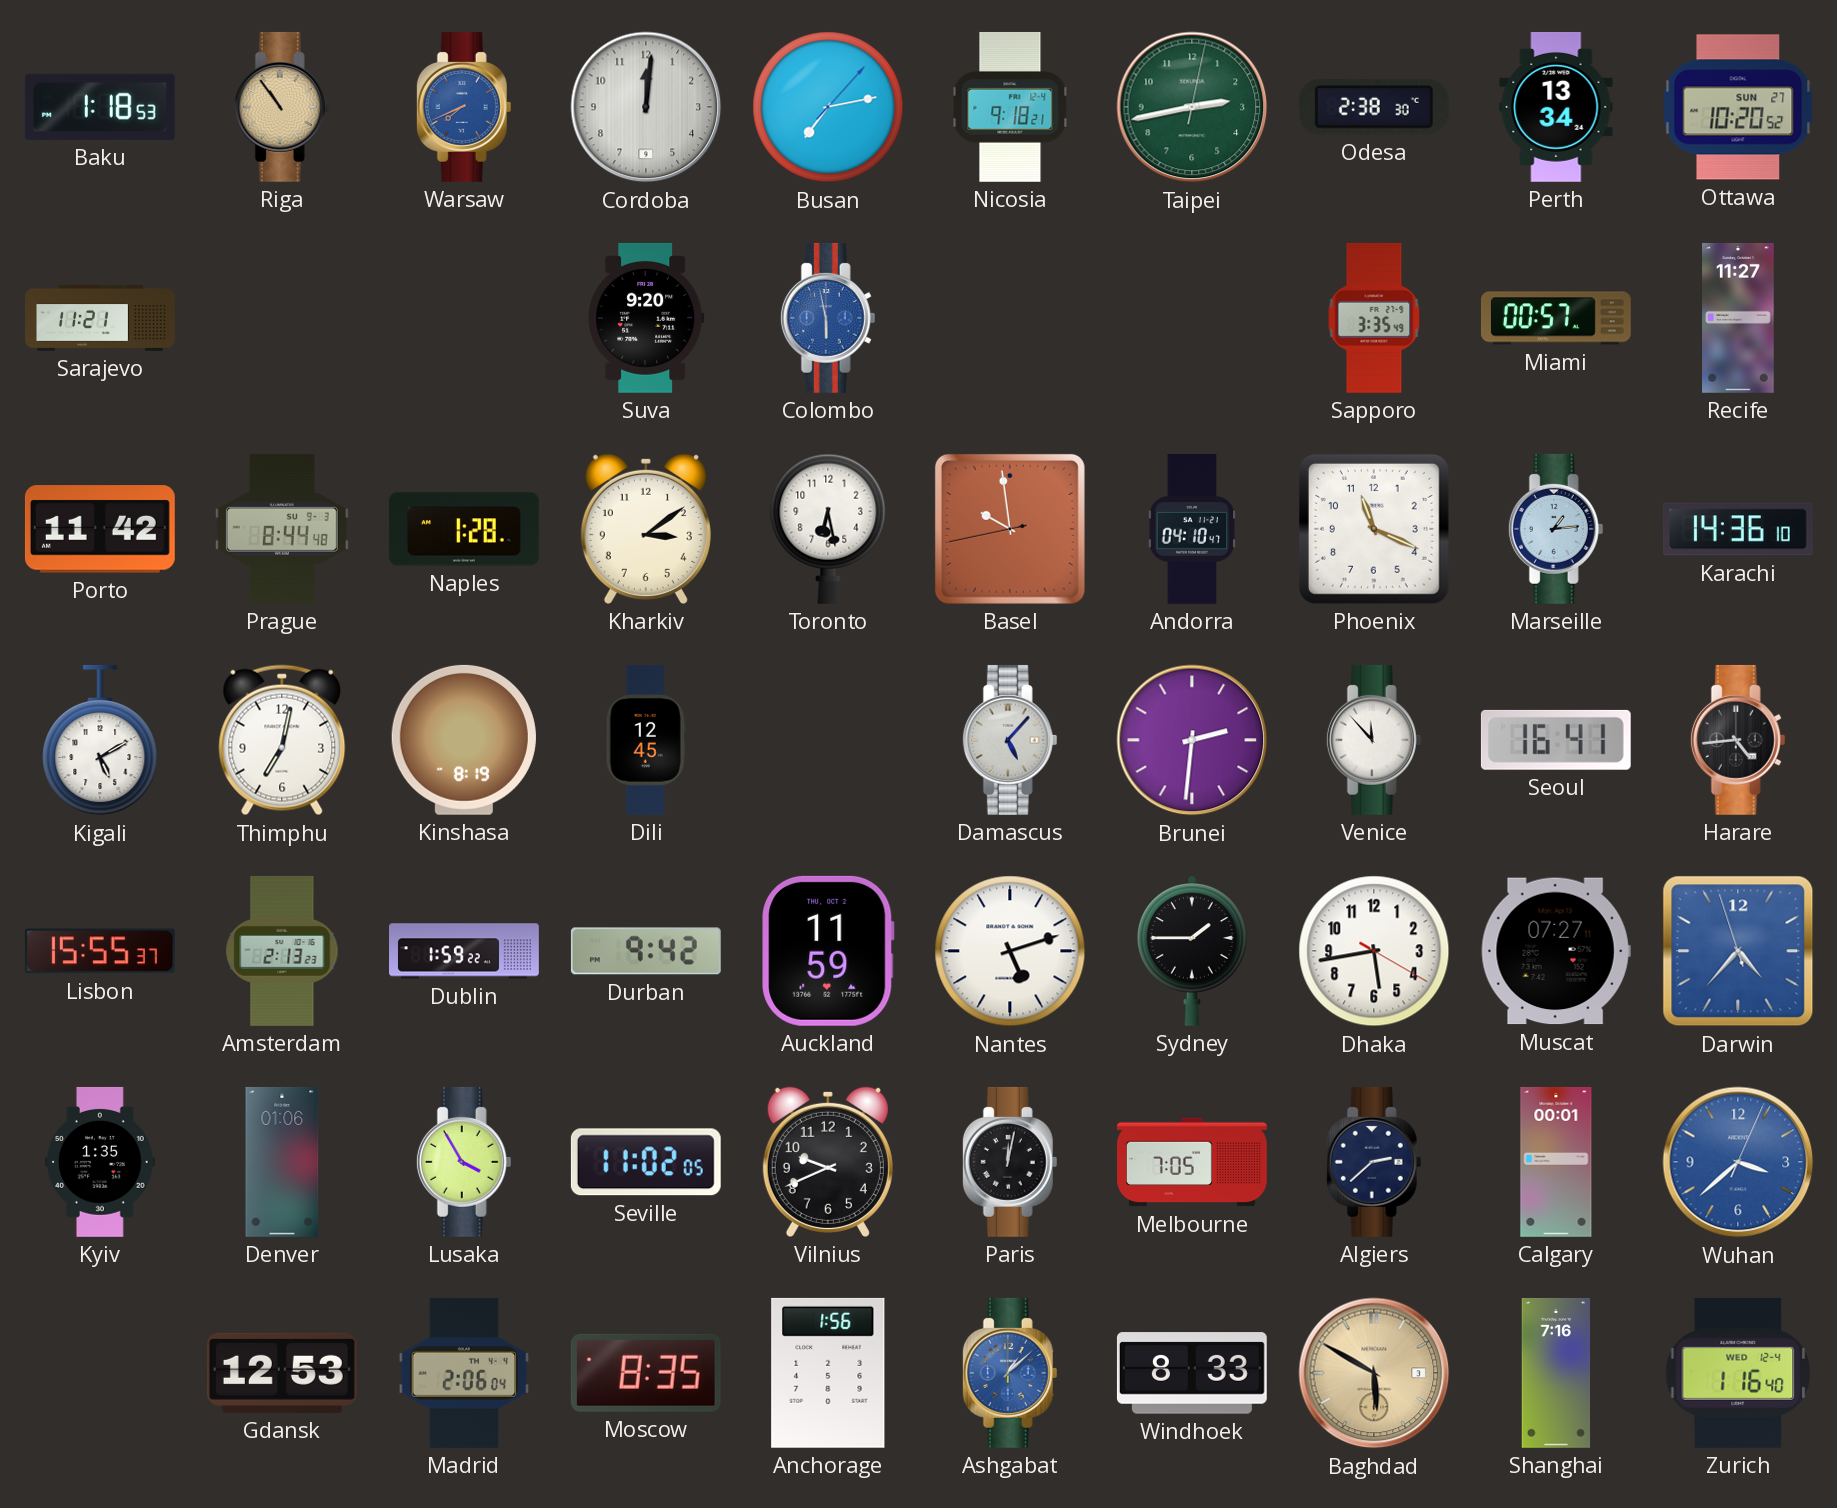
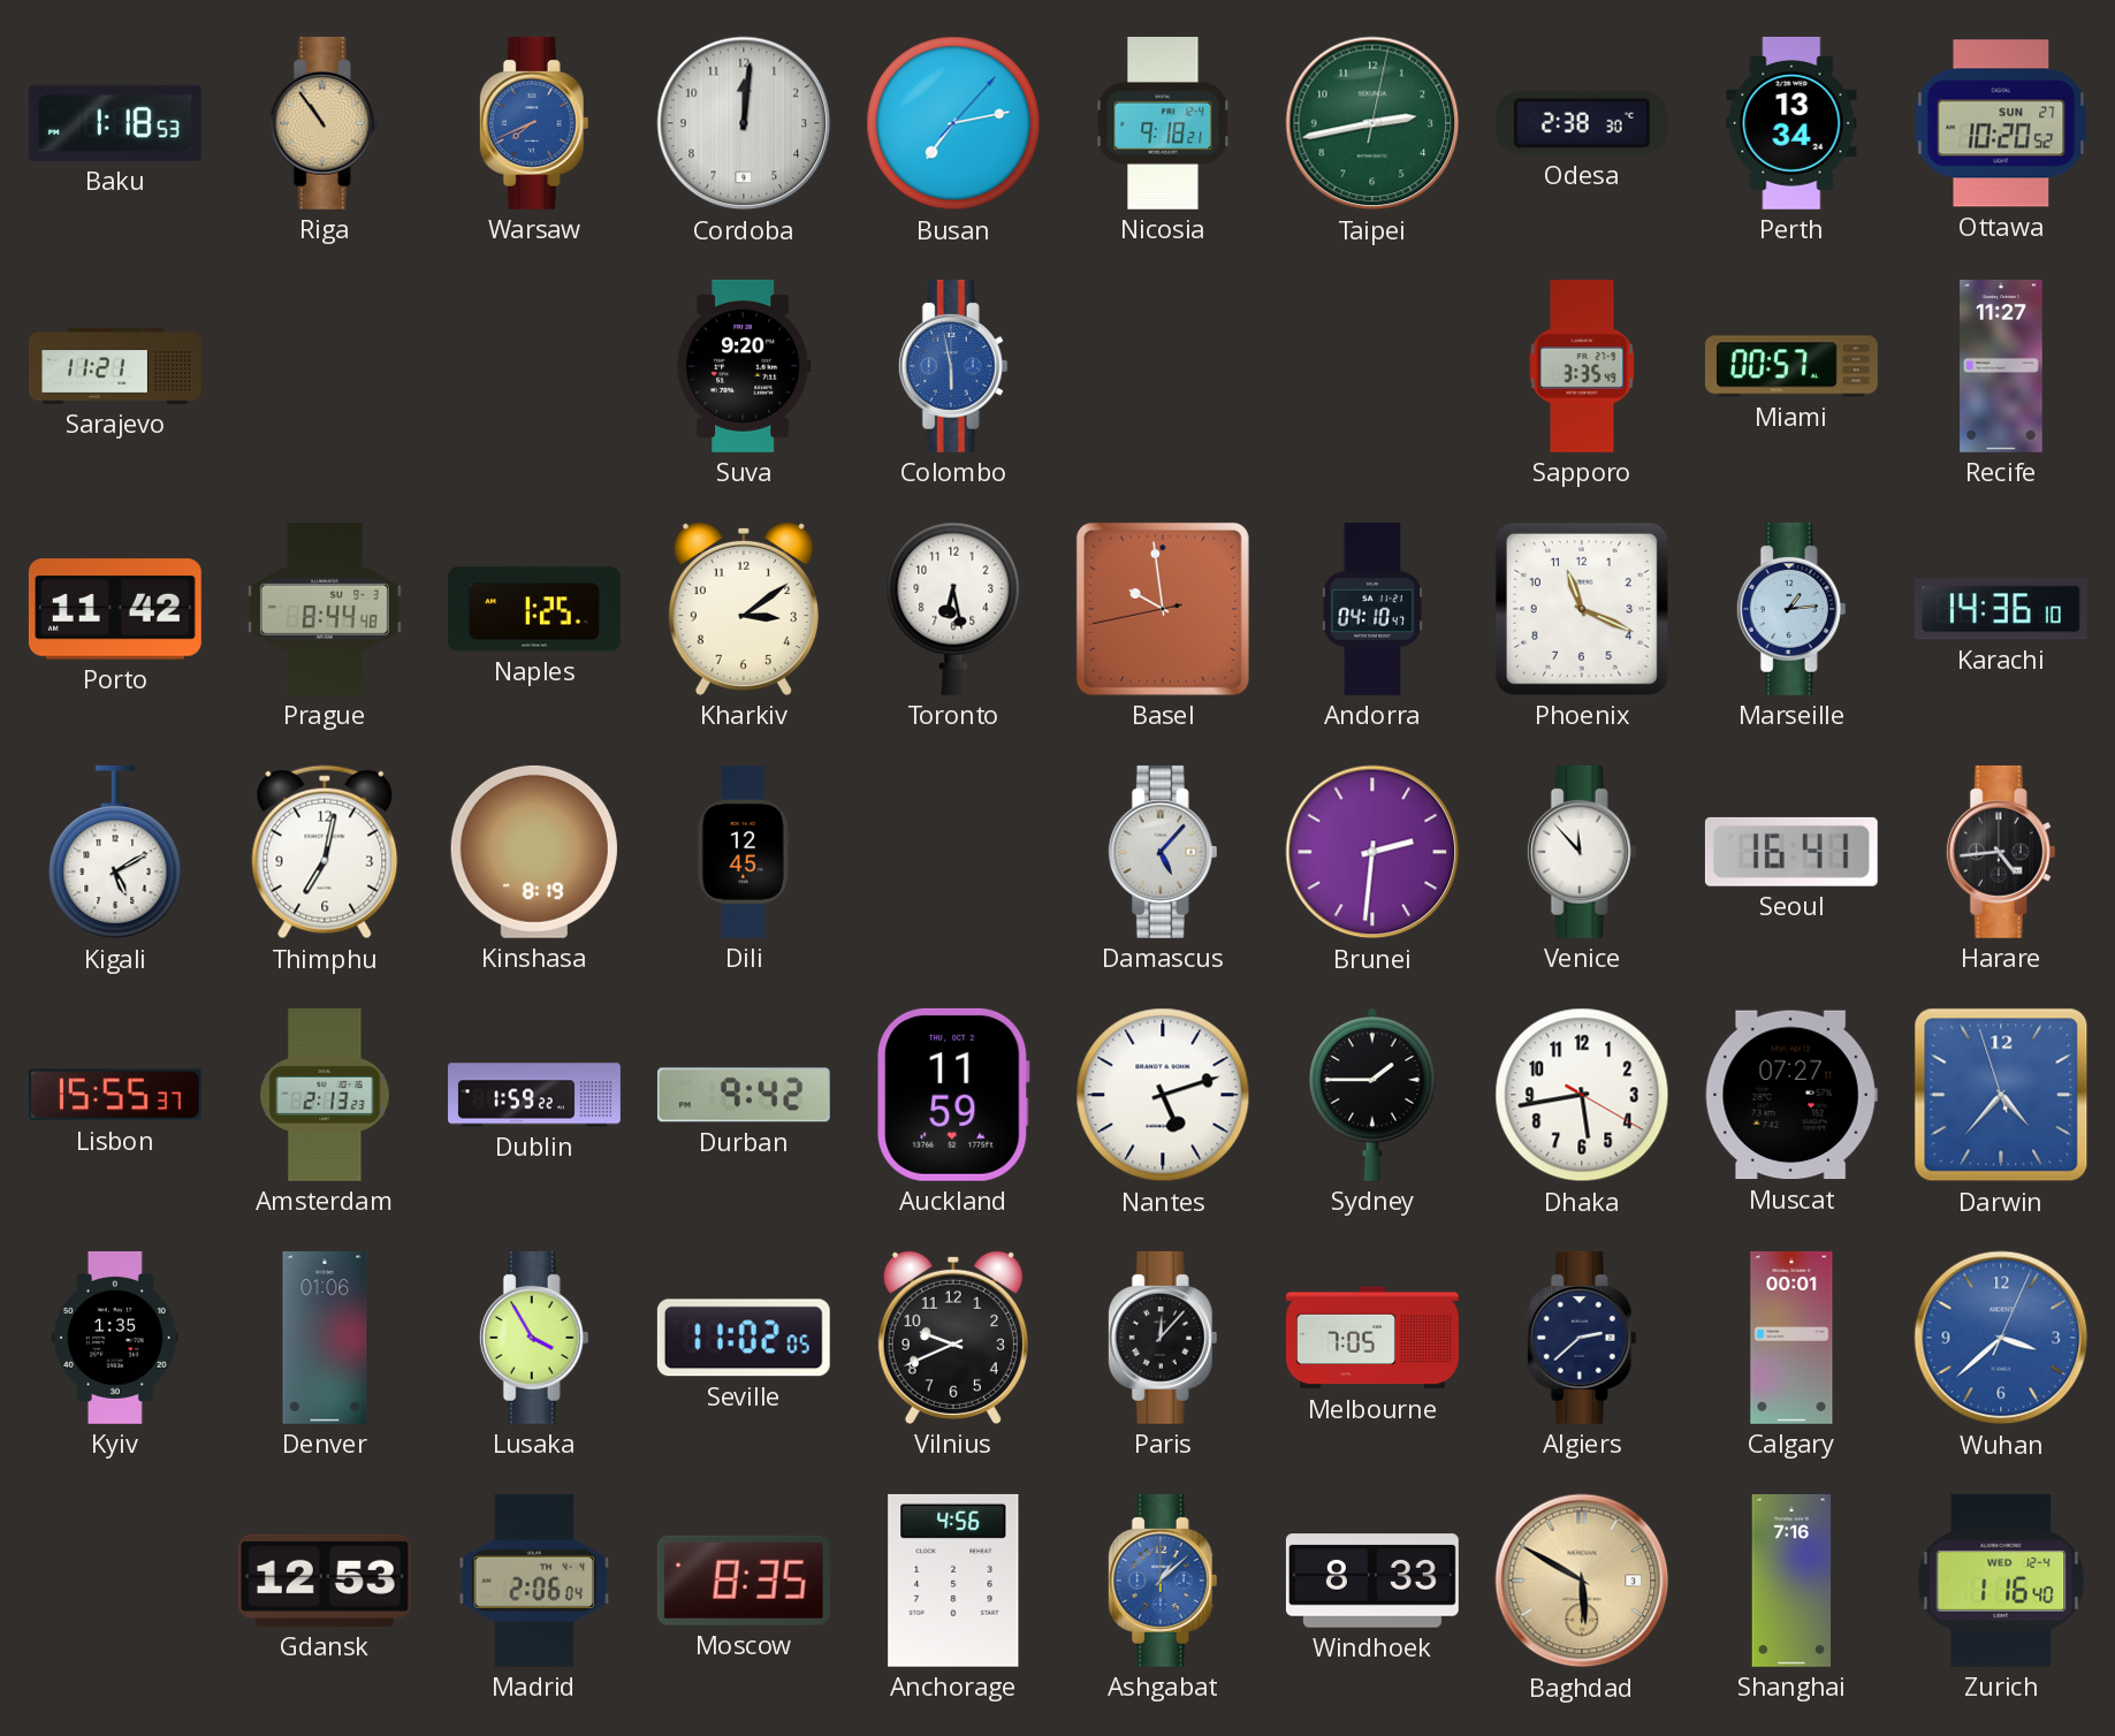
Naples: 1:28 -> 1:25
Paris: 12:02 -> 12:07
Anchorage: 1:56 -> 4:56
